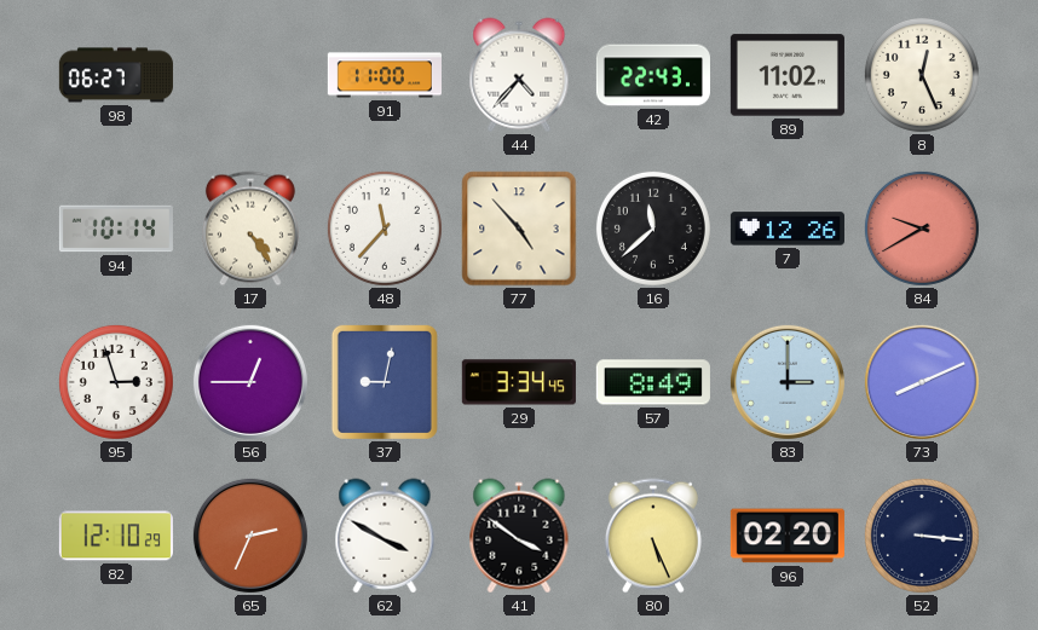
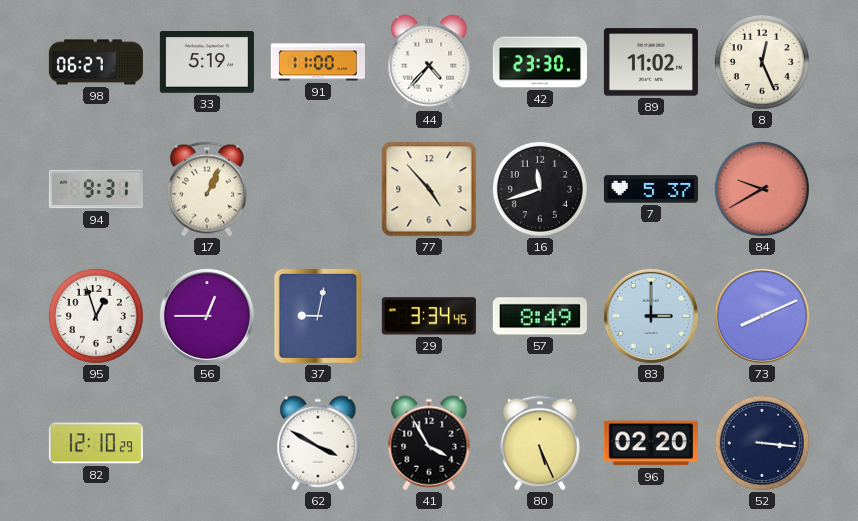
33: none -> 5:19
42: 22:43 -> 23:30
94: 10:14 -> 9:31
17: 4:24 -> 1:04
48: 11:37 -> none
16: 11:38 -> 11:42
7: 12:26 -> 5:37
95: 2:57 -> 12:57
65: 2:34 -> none
41: 3:51 -> 3:55
